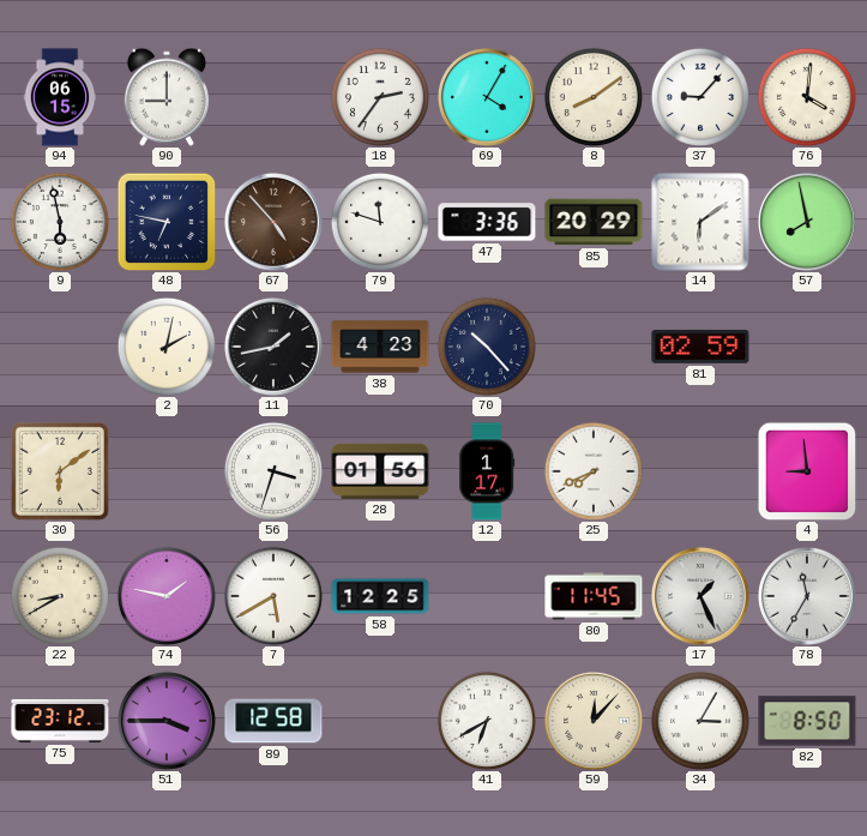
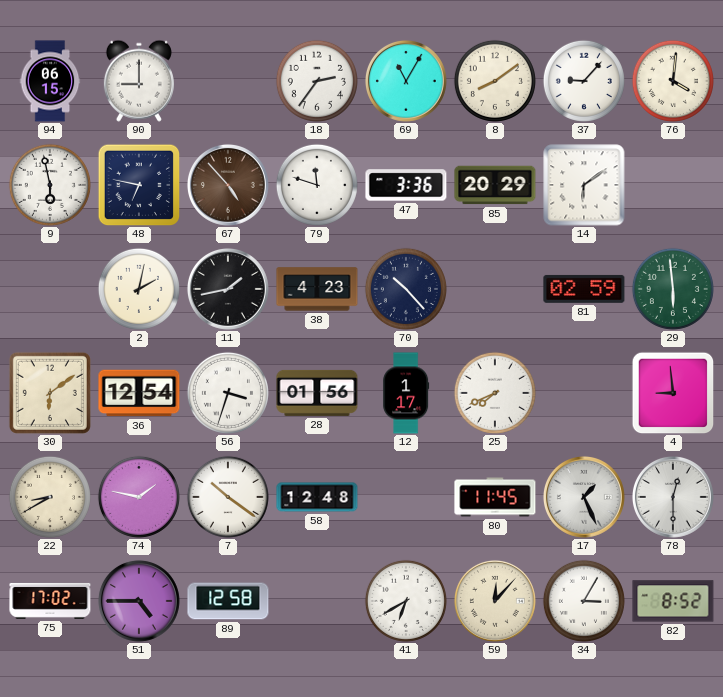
69: 4:05 -> 11:05
57: 7:58 -> none
29: none -> 5:59
36: none -> 12:54
7: 5:40 -> 10:21
58: 12:25 -> 12:48
78: 11:35 -> 12:30
75: 23:12 -> 17:02
51: 3:45 -> 4:45
82: 8:50 -> 8:52
